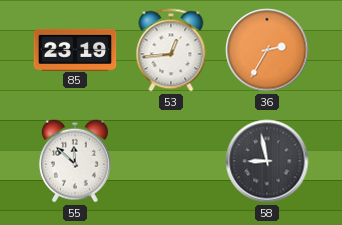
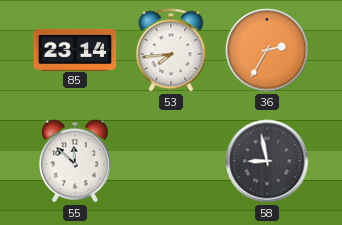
85: 23:19 -> 23:14
53: 12:44 -> 7:44
